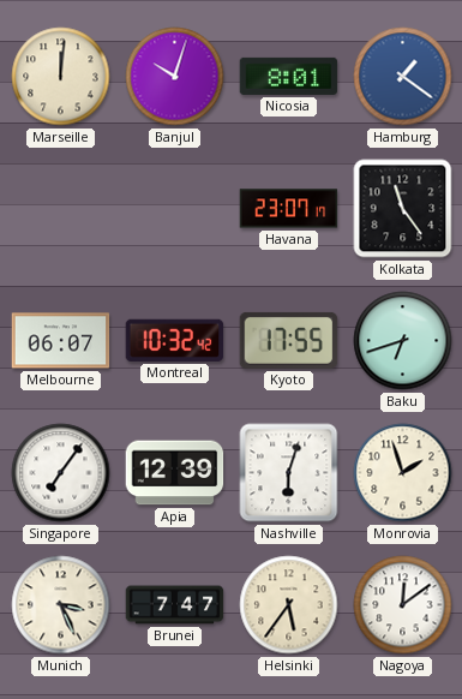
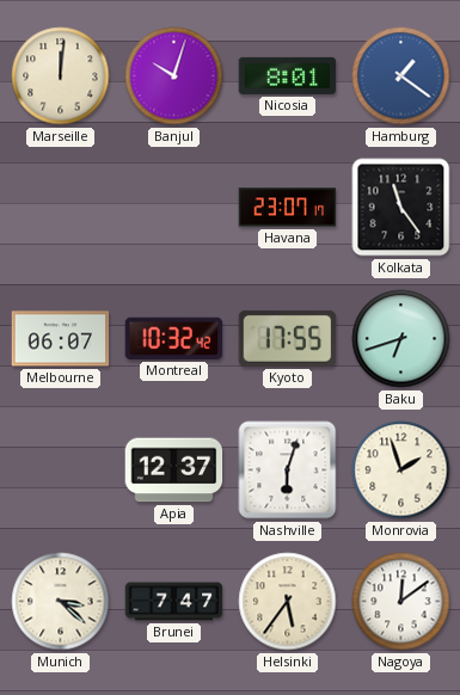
Singapore: 7:06 -> none
Apia: 12:39 -> 12:37
Munich: 3:26 -> 3:22
